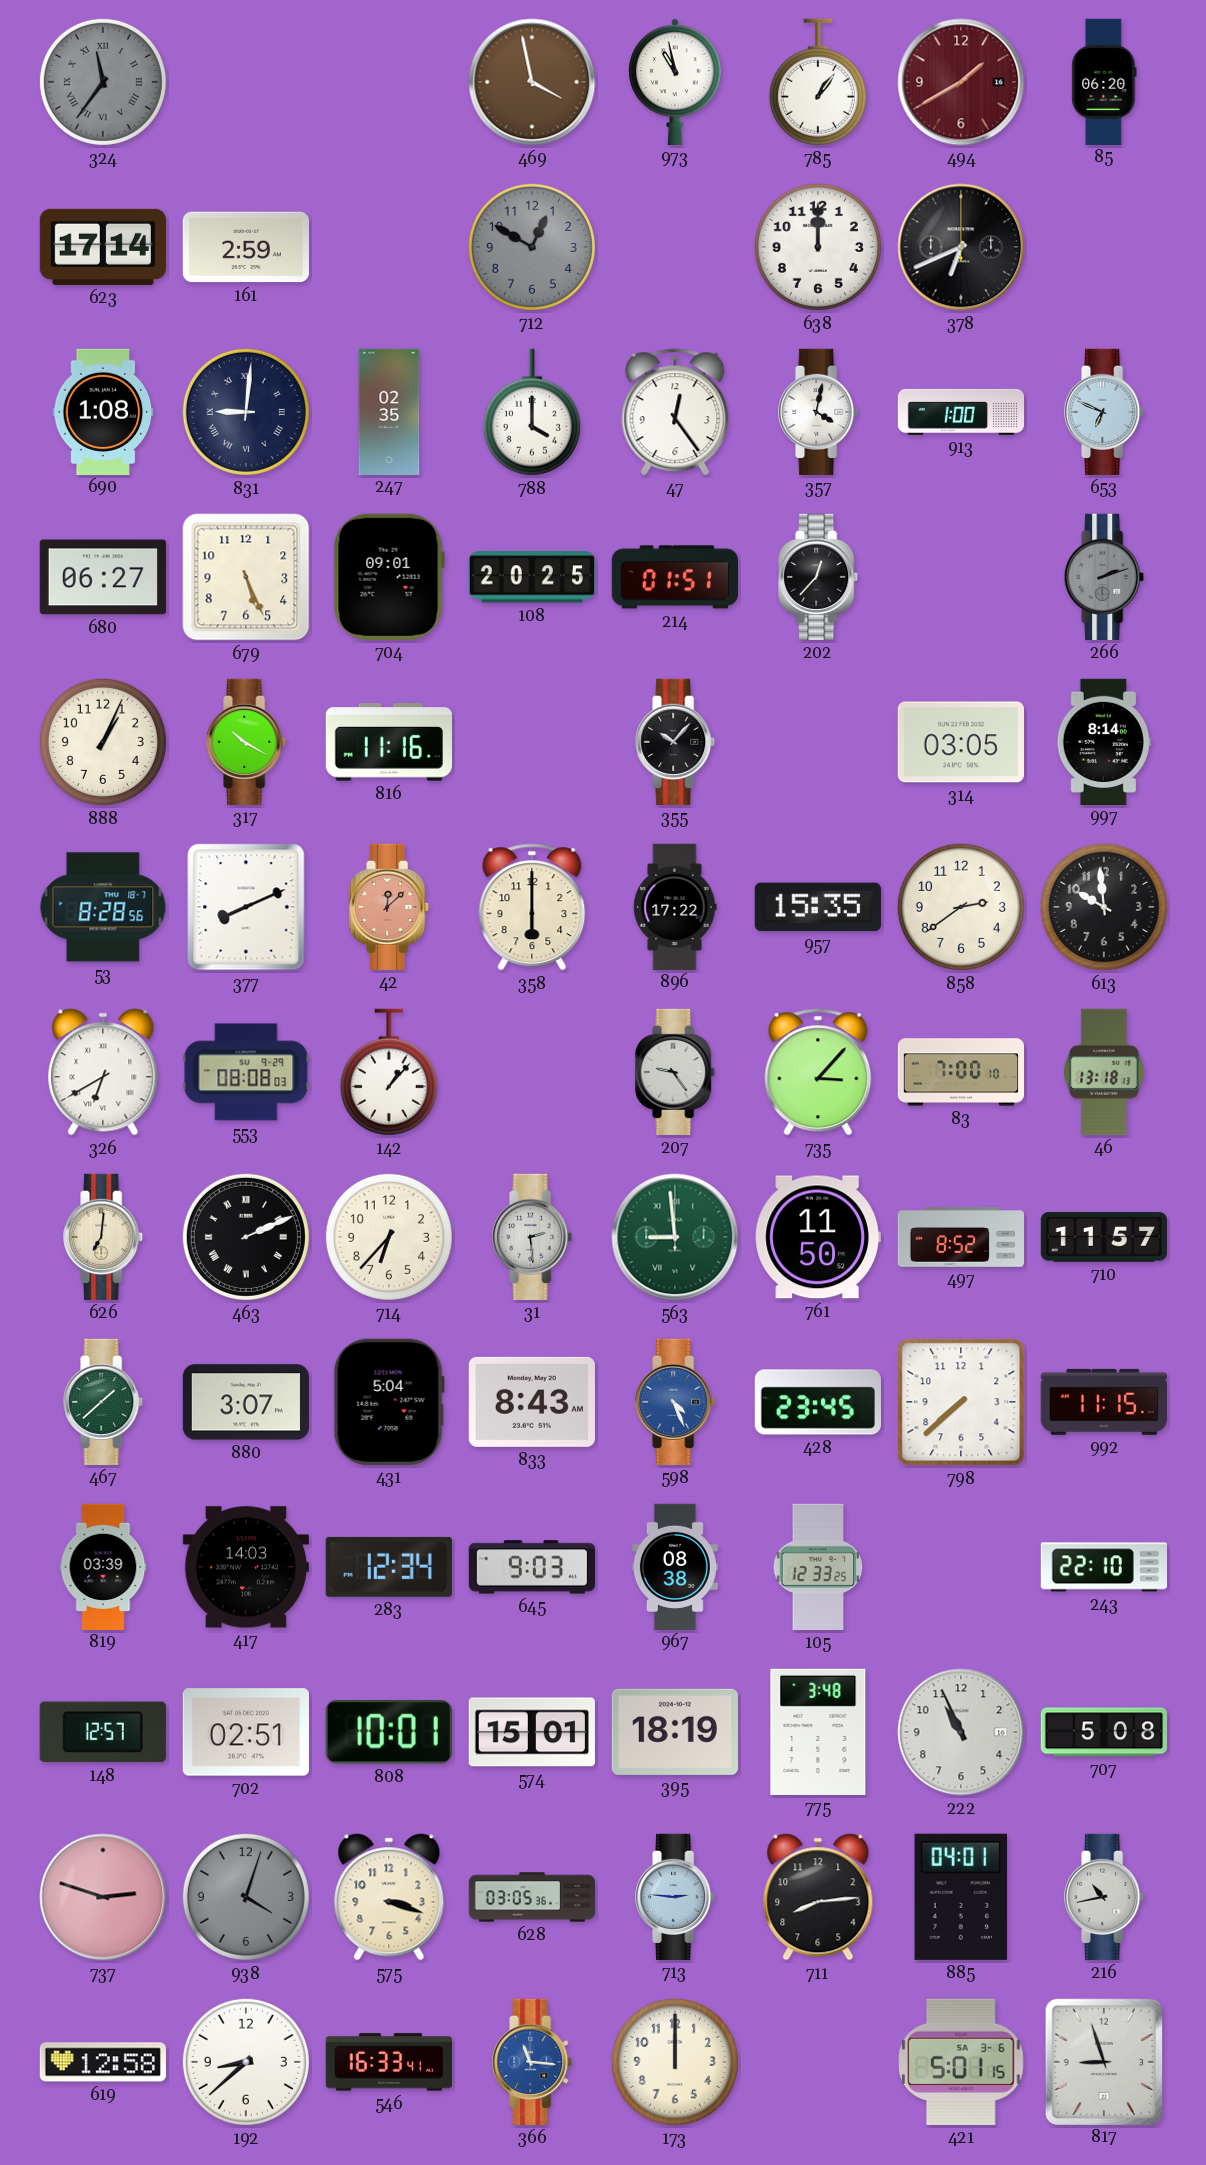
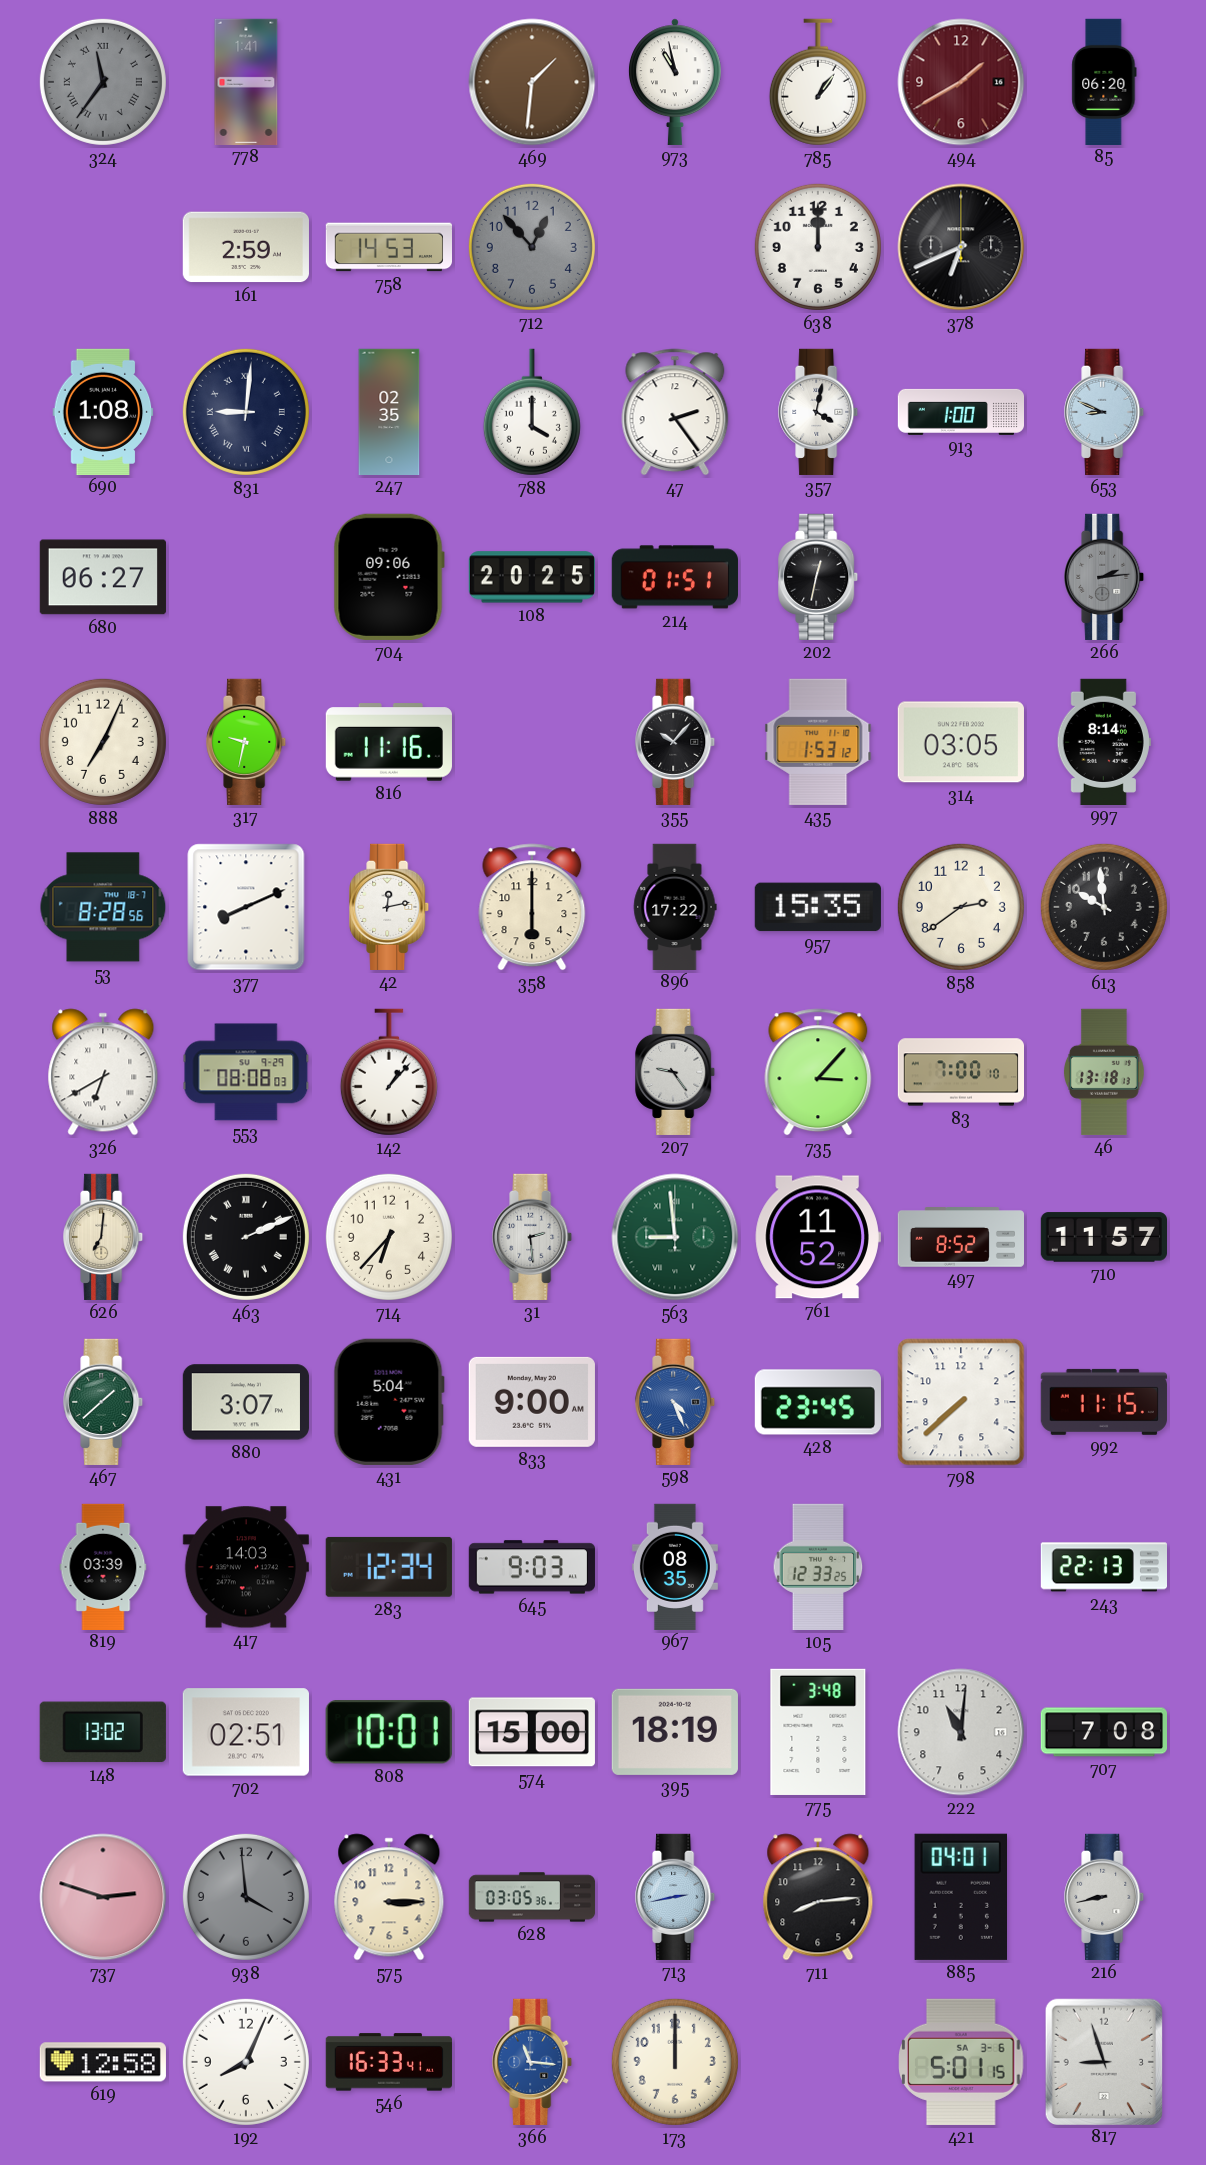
778: none -> 1:41
469: 3:58 -> 1:31
623: 17:14 -> none
758: none -> 14:53
712: 12:50 -> 12:53
47: 12:24 -> 2:24
653: 6:49 -> 8:49
679: 5:26 -> none
704: 09:01 -> 09:06
202: 12:37 -> 12:32
266: 2:12 -> 2:14
888: 1:04 -> 7:04
317: 10:20 -> 9:32
435: none -> 1:53
42: 12:08 -> 12:13
42 dial: salmon -> white
761: 11:50 -> 11:52
833: 8:43 -> 9:00
967: 08:38 -> 08:35
243: 22:10 -> 22:13
148: 12:57 -> 13:02
574: 15:01 -> 15:00
222: 10:56 -> 11:01
707: 5:08 -> 7:08
938: 4:03 -> 3:59
575: 3:18 -> 3:15
713: 2:46 -> 2:43
216: 10:43 -> 8:43
192: 8:38 -> 8:04
